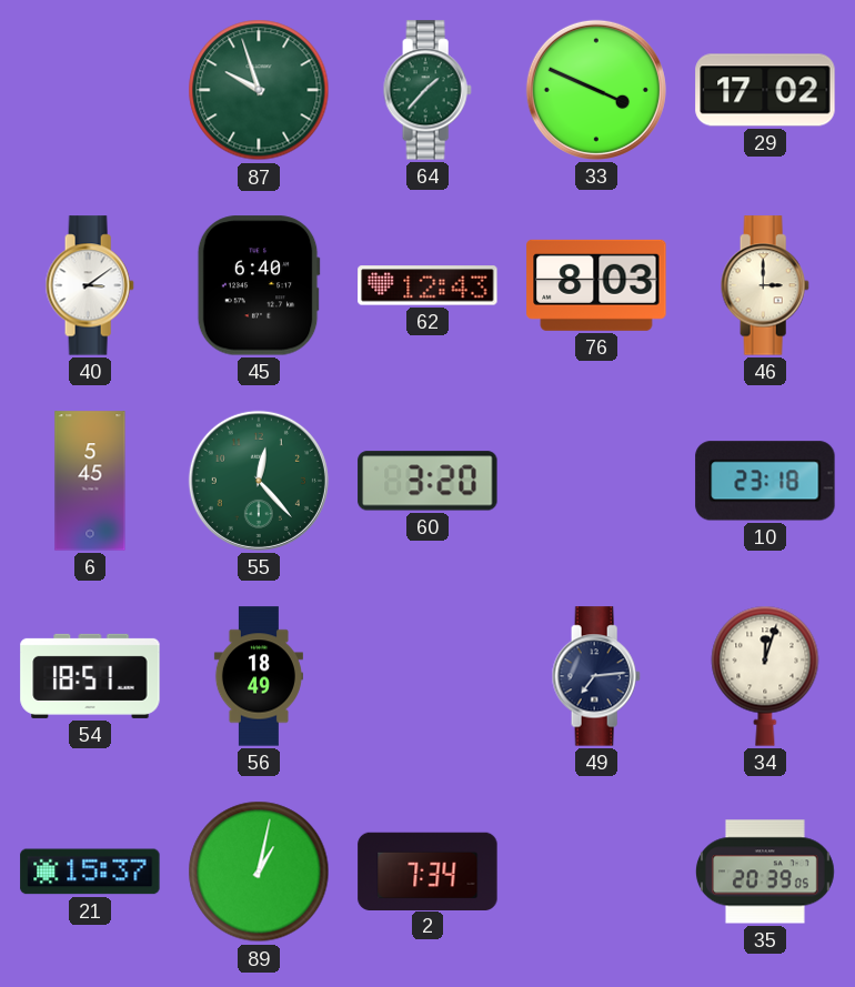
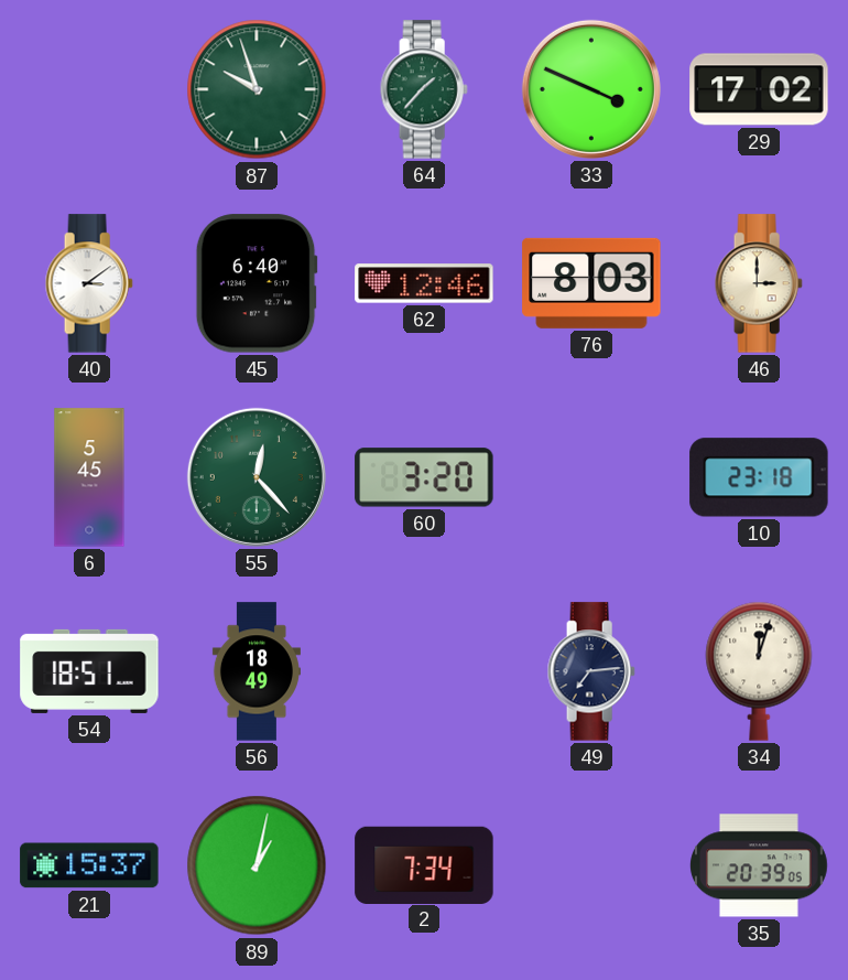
62: 12:43 -> 12:46
